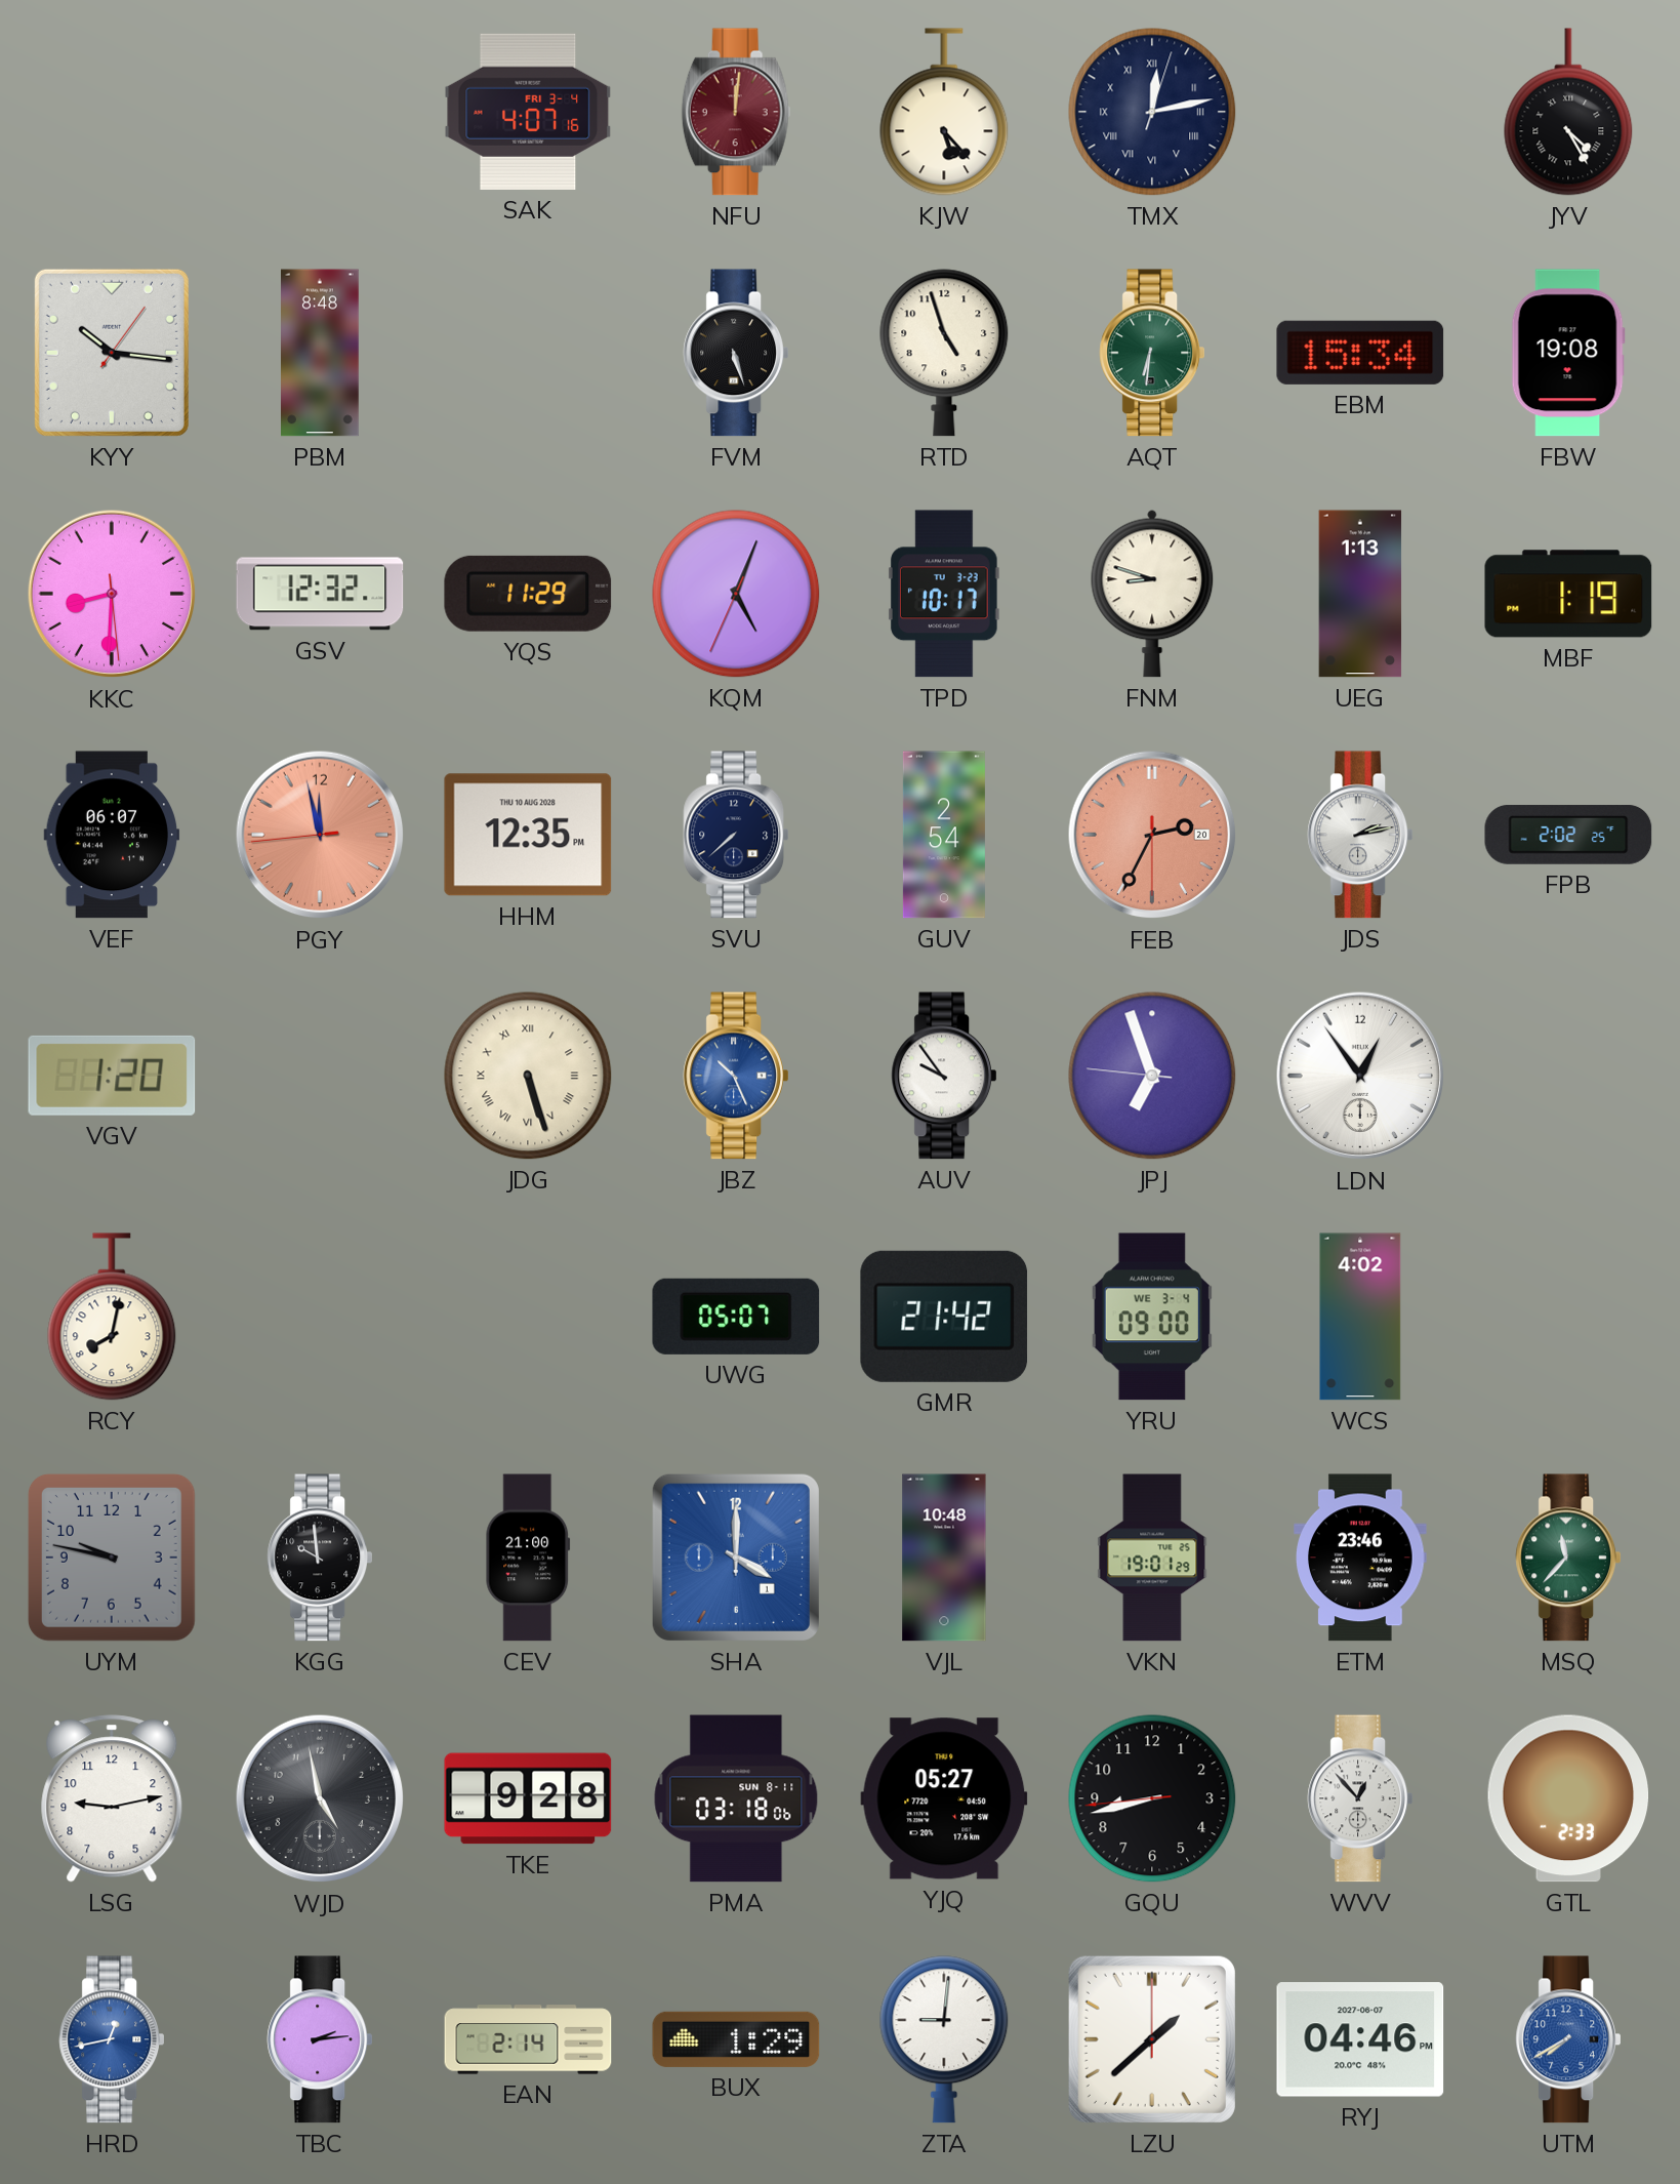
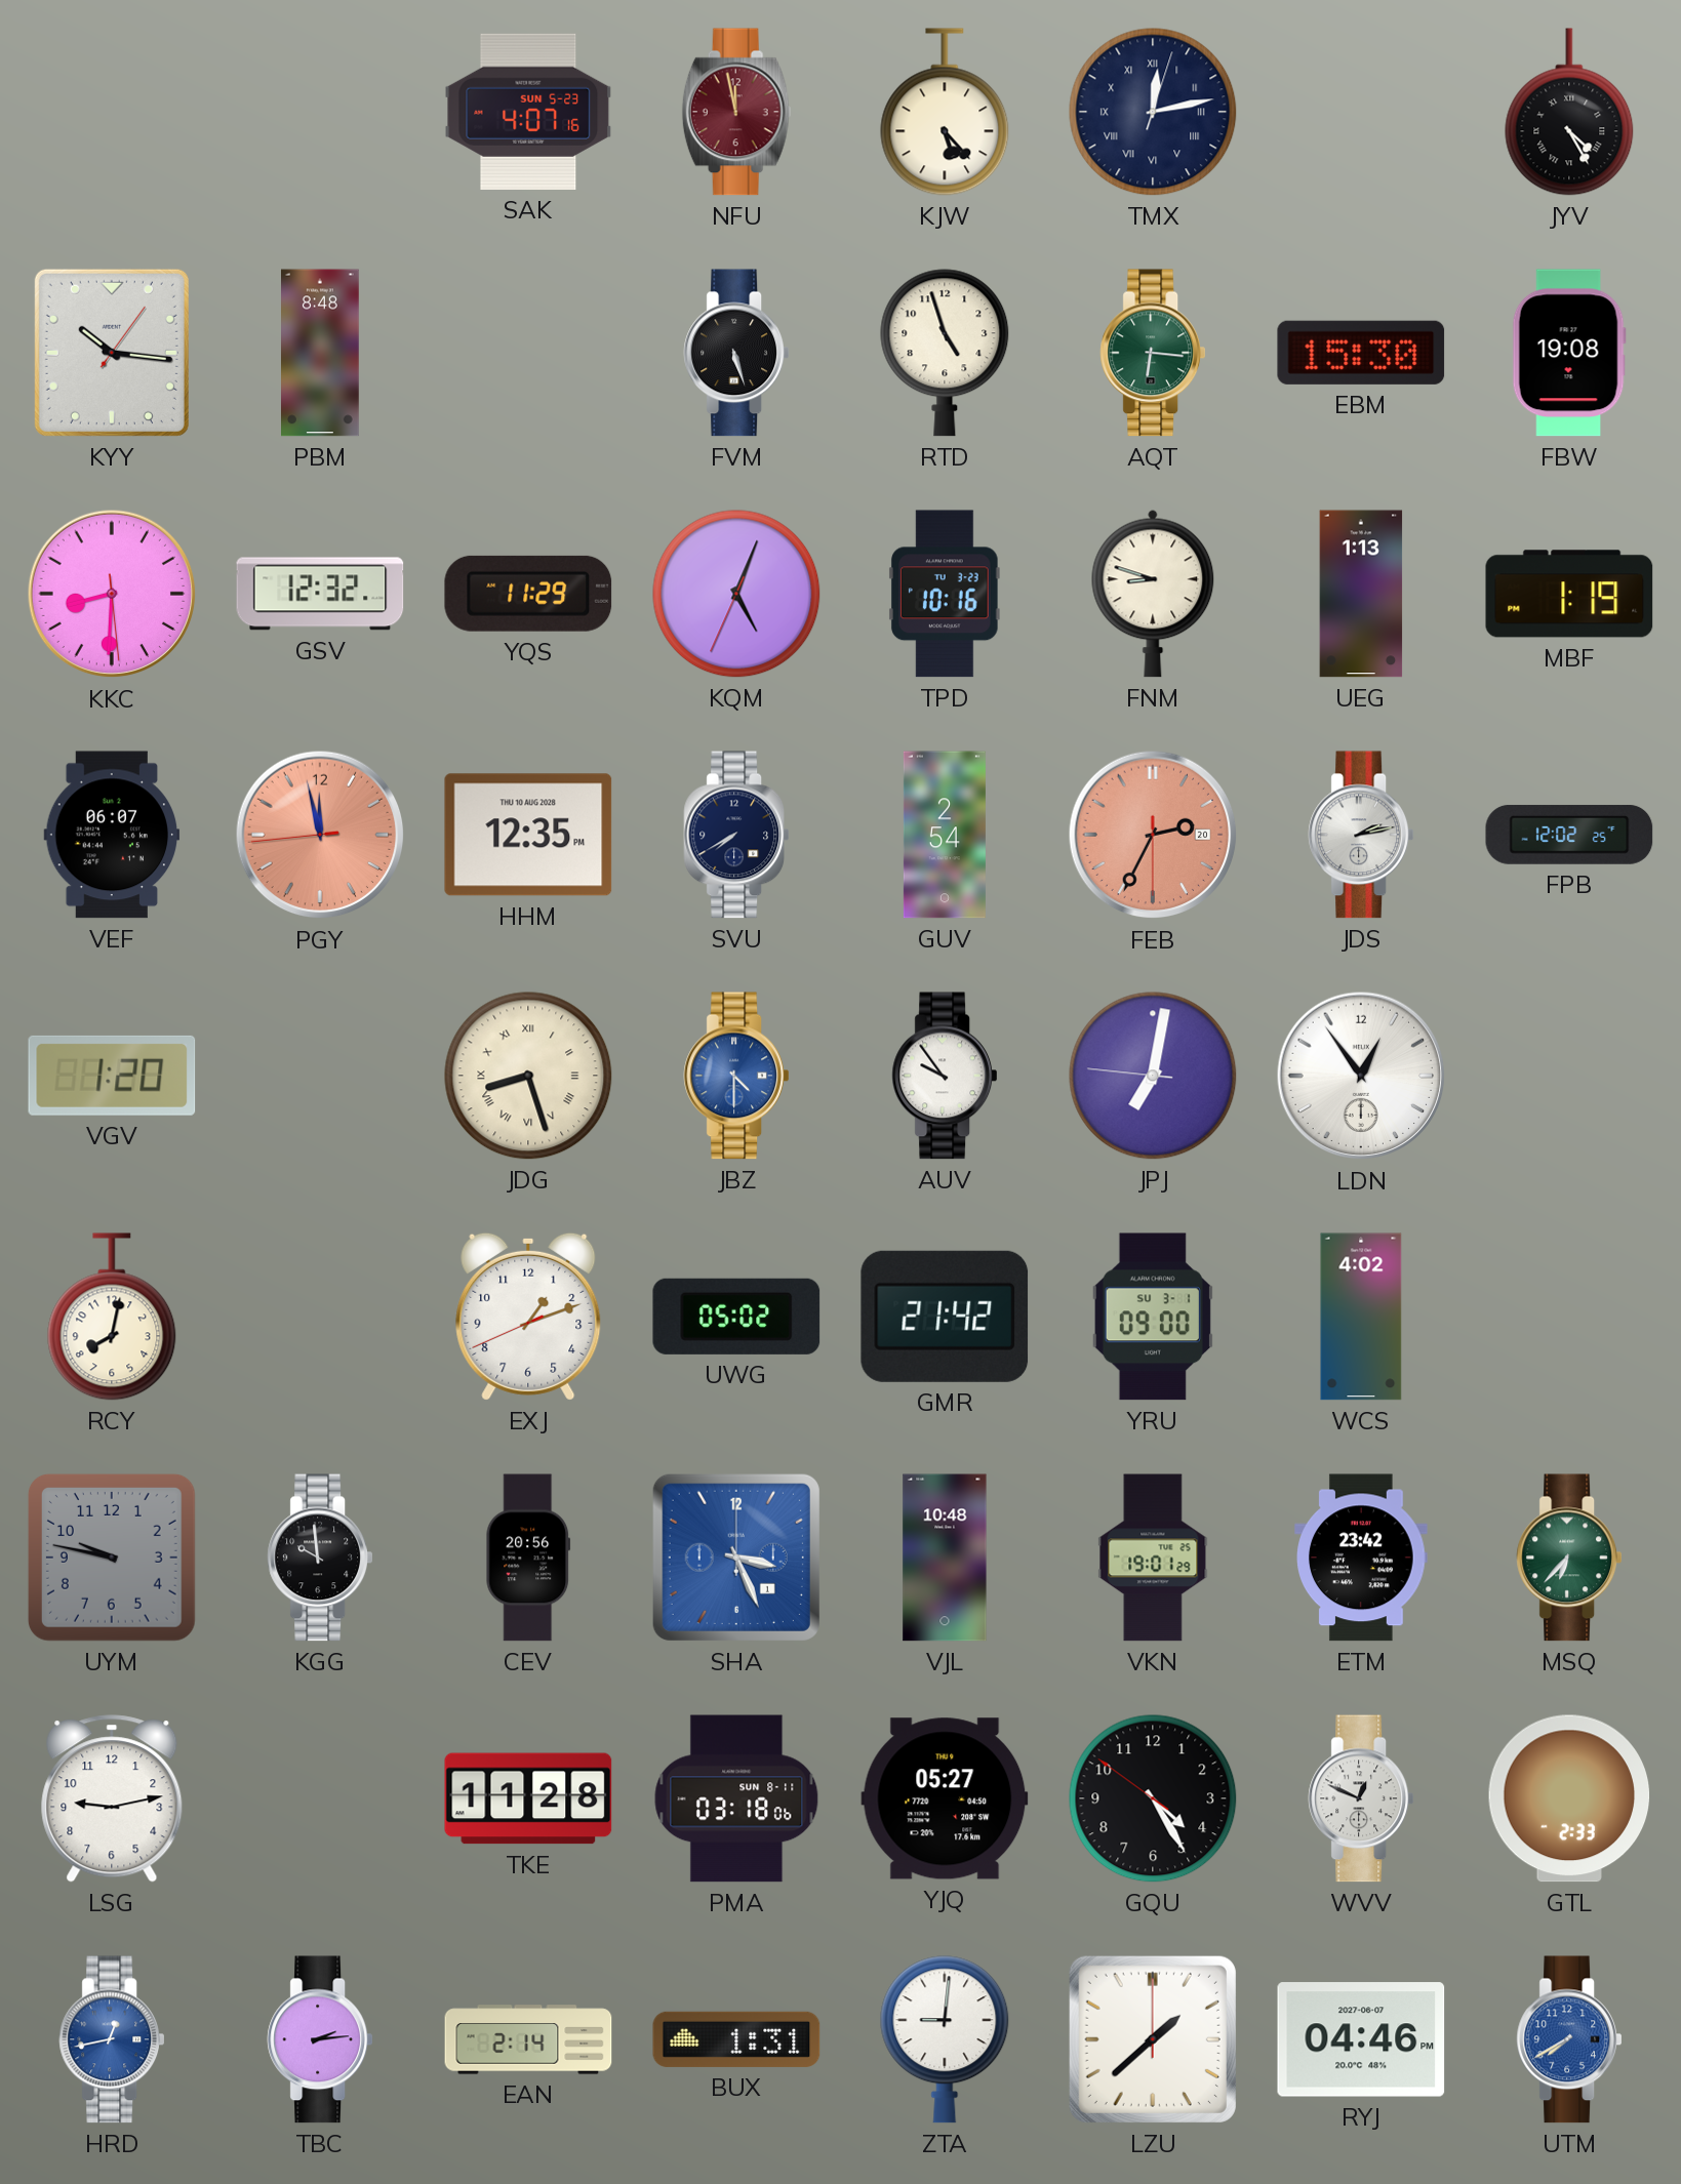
SAK date: FRI 3-4 -> SUN 5-23
NFU: 12:01 -> 11:58
AQT: 6:31 -> 6:16
EBM: 15:34 -> 15:30
TPD: 10:17 -> 10:16
SVU: 7:38 -> 7:40
FPB: 2:02 -> 12:02
JDG: 5:27 -> 8:27
JBZ: 10:26 -> 4:30
JPJ: 6:56 -> 7:01
EXJ: none -> 1:11
UWG: 05:07 -> 05:02
YRU date: WE 3-4 -> SU 3-1
CEV: 21:00 -> 20:56
SHA: 4:00 -> 3:26
ETM: 23:46 -> 23:42
MSQ: 11:37 -> 6:37
WJD: 4:58 -> none
TKE: 9:28 -> 11:28
GQU: 8:42 -> 4:24
WVV: 12:53 -> 12:49
BUX: 1:29 -> 1:31
